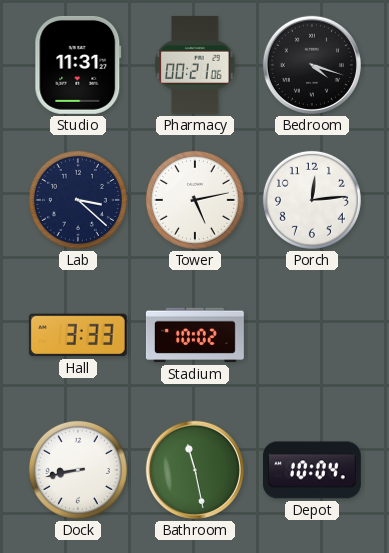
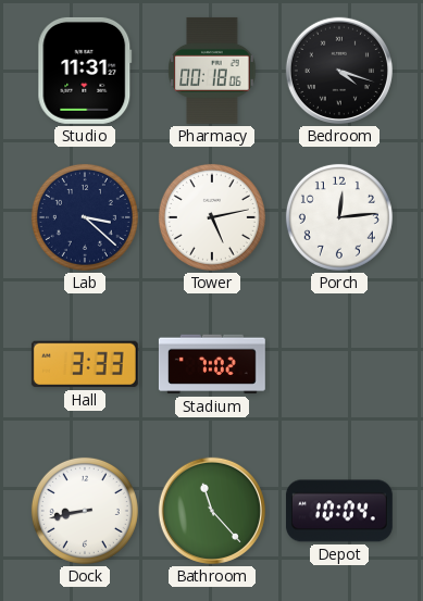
Pharmacy: 00:21 -> 00:18
Stadium: 10:02 -> 7:02
Bathroom: 11:28 -> 11:23
